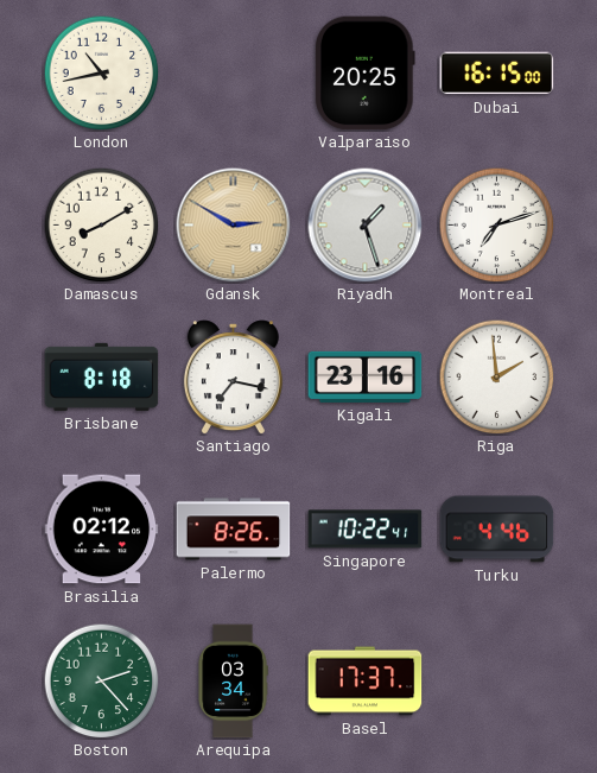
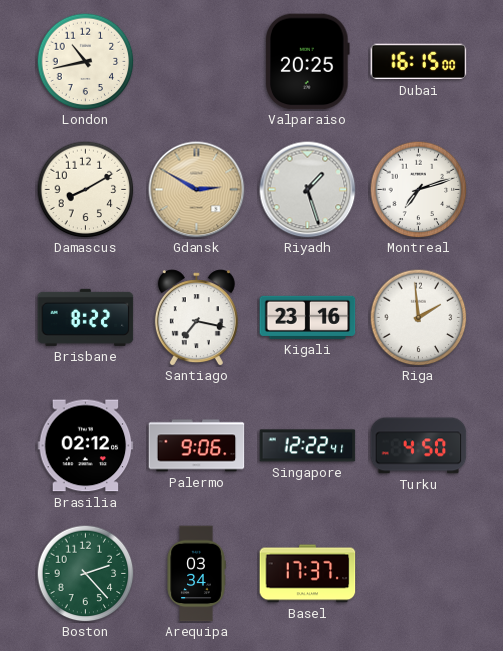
Brisbane: 8:18 -> 8:22
Palermo: 8:26 -> 9:06
Singapore: 10:22 -> 12:22
Turku: 4:46 -> 4:50
